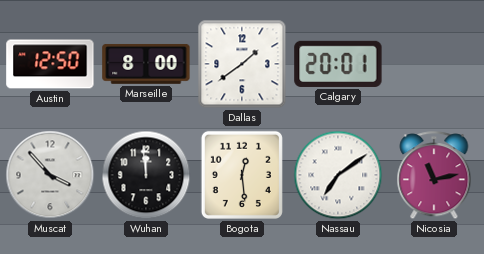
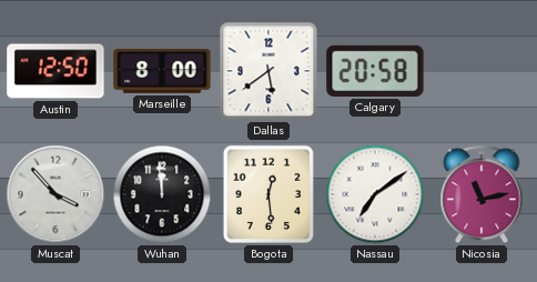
Dallas: 1:39 -> 5:39
Calgary: 20:01 -> 20:58
